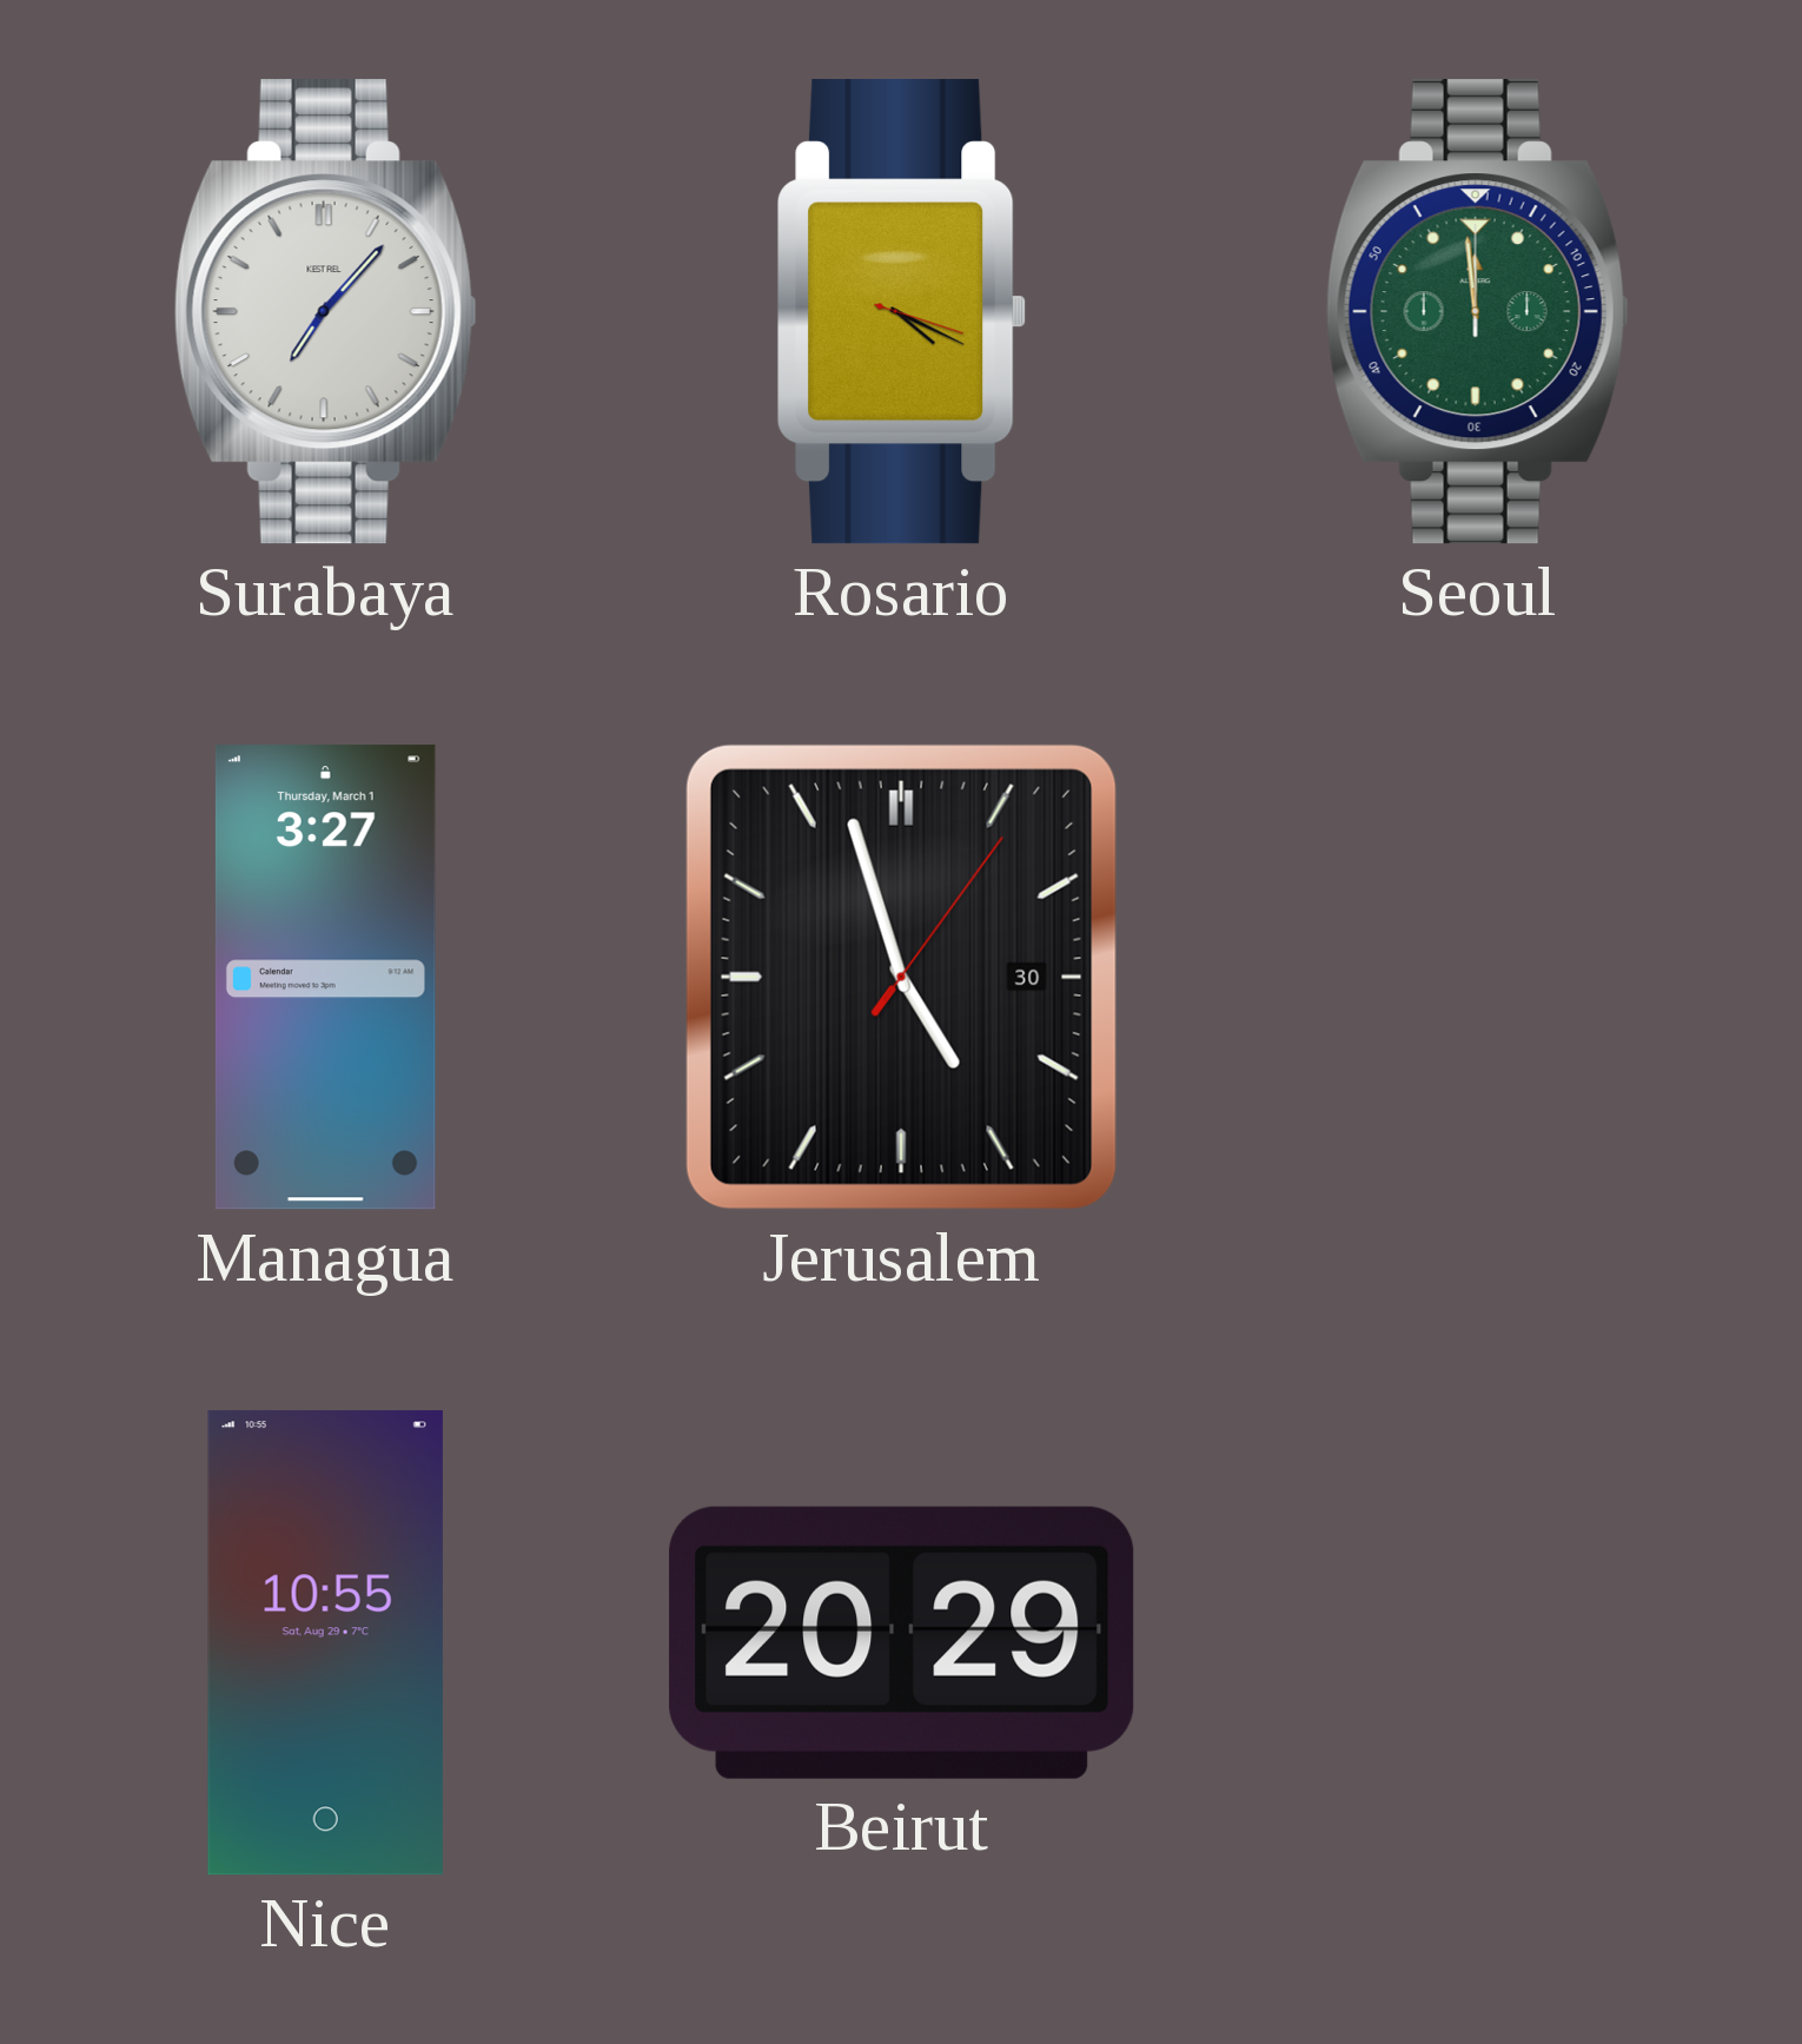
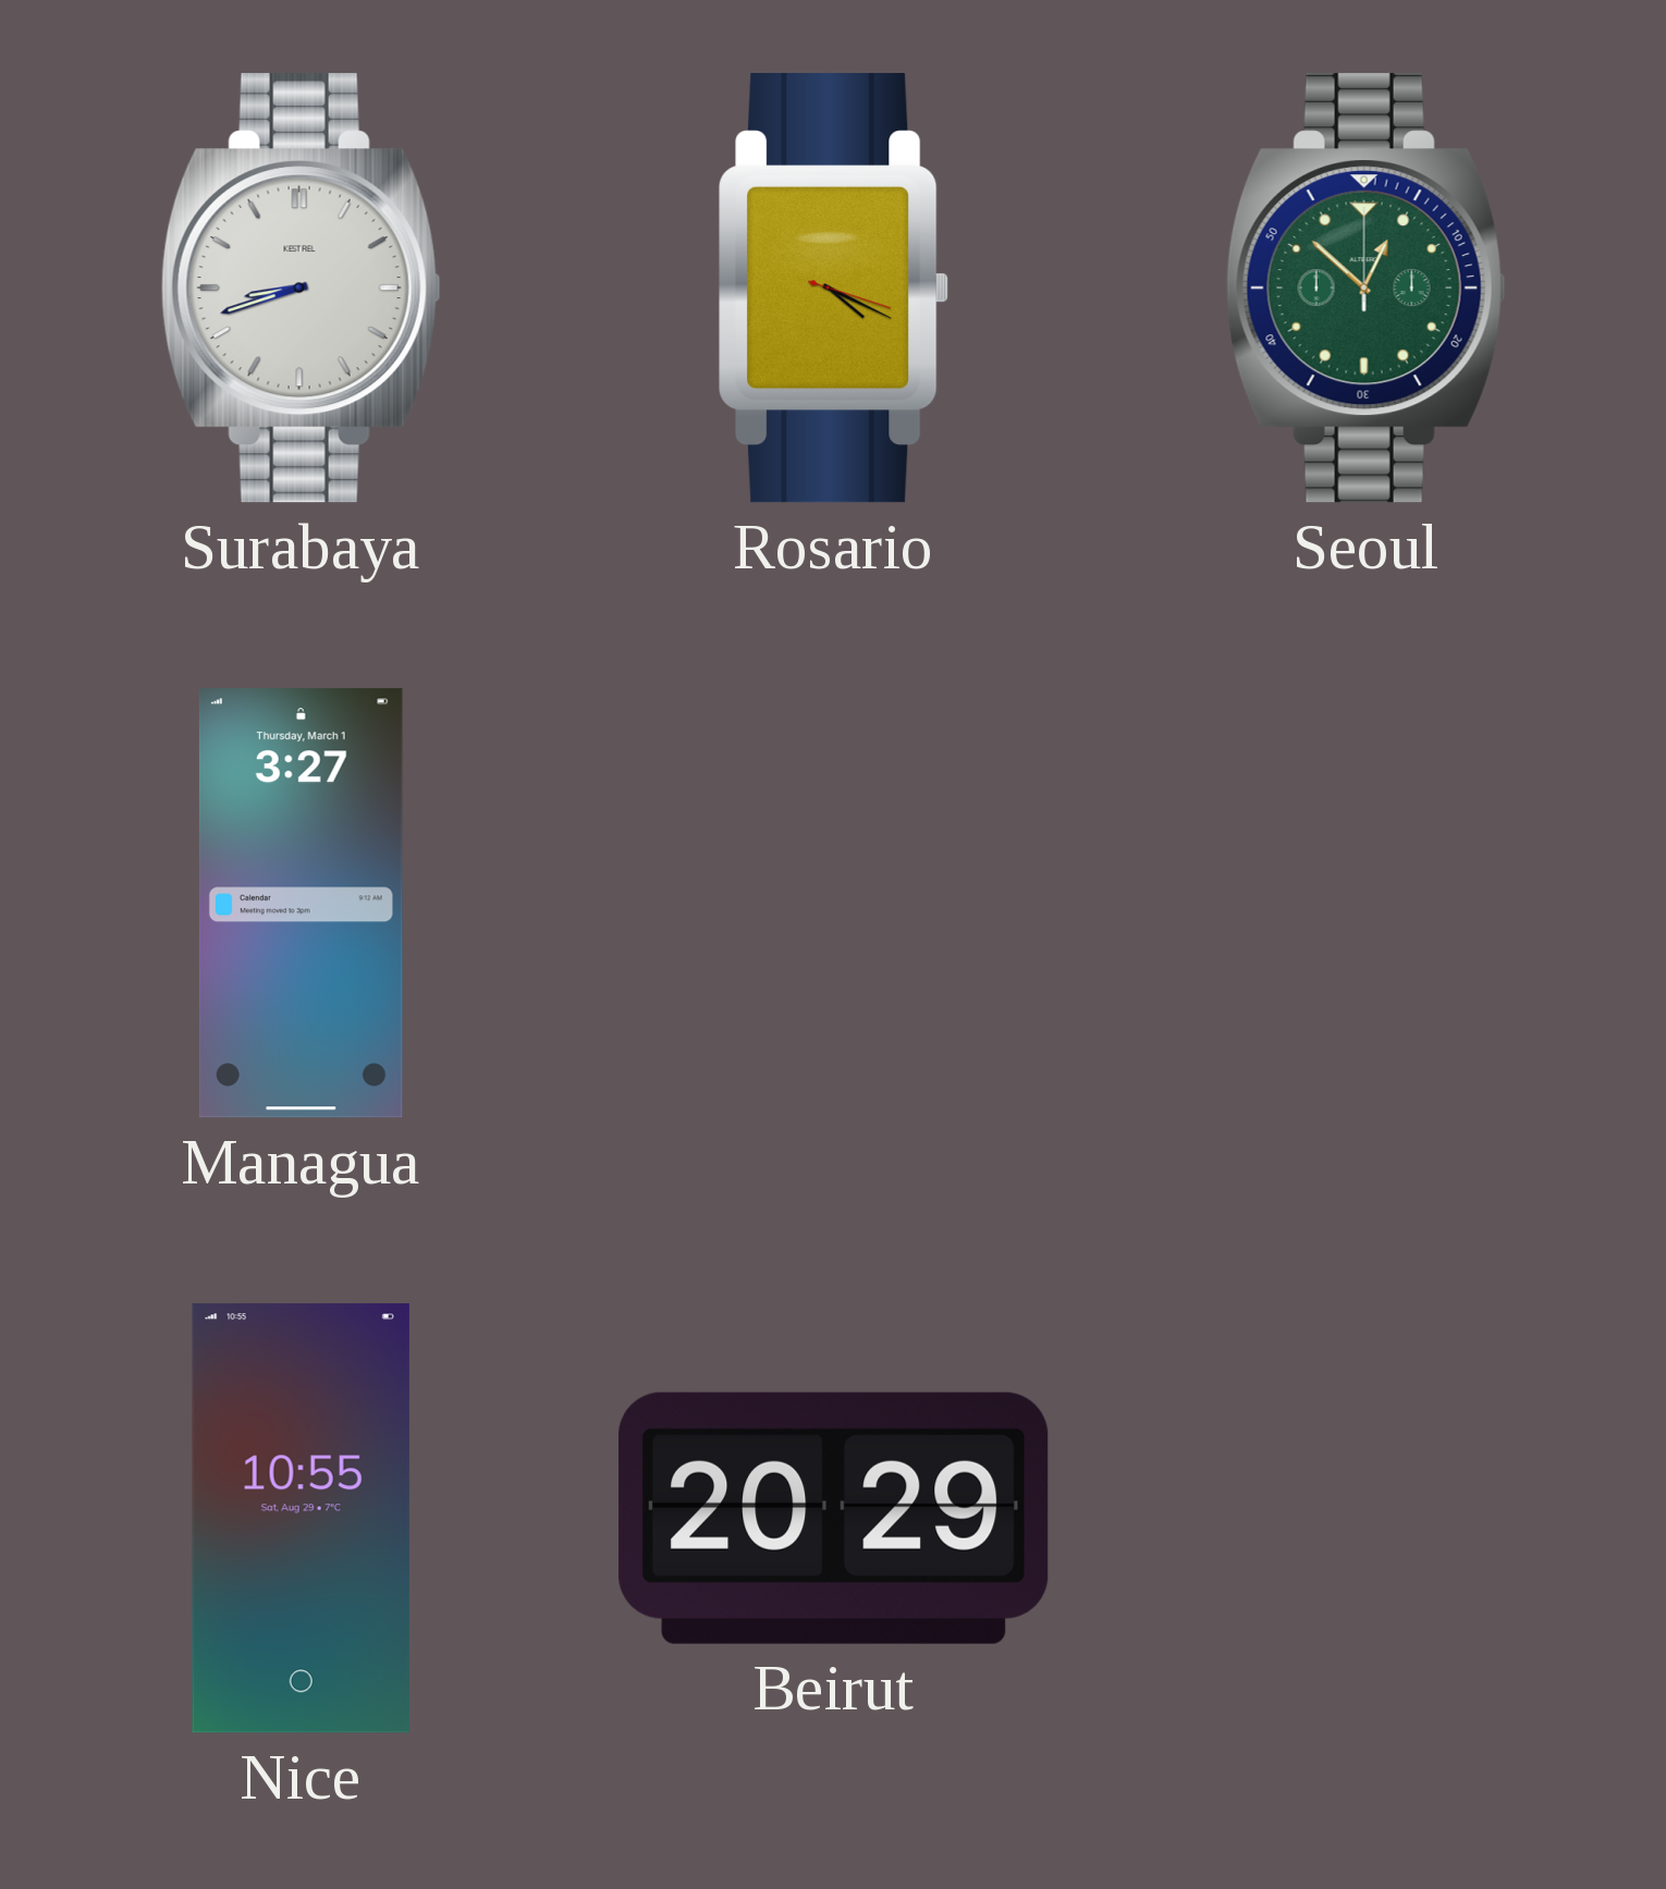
Surabaya: 7:07 -> 8:42
Seoul: 11:59 -> 12:52
Jerusalem: 4:57 -> none
